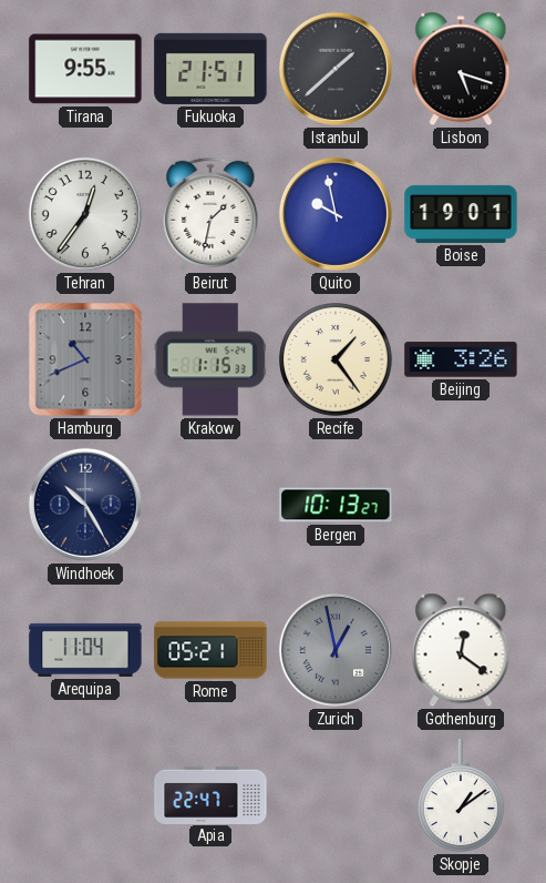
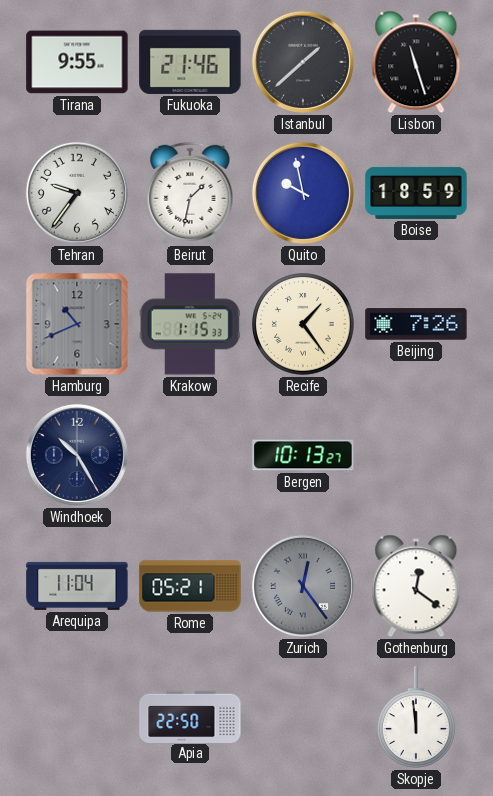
Fukuoka: 21:51 -> 21:46
Lisbon: 5:18 -> 11:27
Tehran: 12:36 -> 9:36
Boise: 19:01 -> 18:59
Beijing: 3:26 -> 7:26
Zurich: 12:58 -> 12:24
Apia: 22:47 -> 22:50
Skopje: 1:09 -> 11:59
